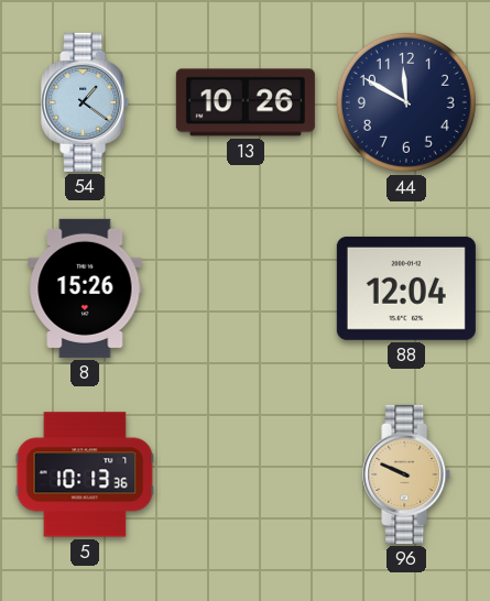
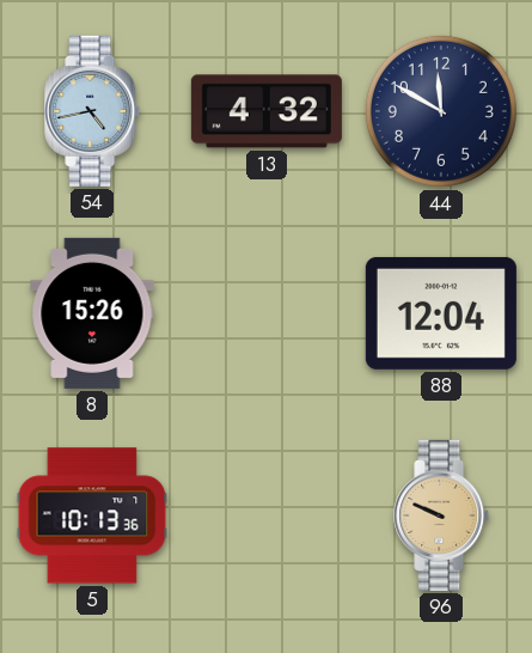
54: 1:21 -> 4:43
13: 10:26 -> 4:32
